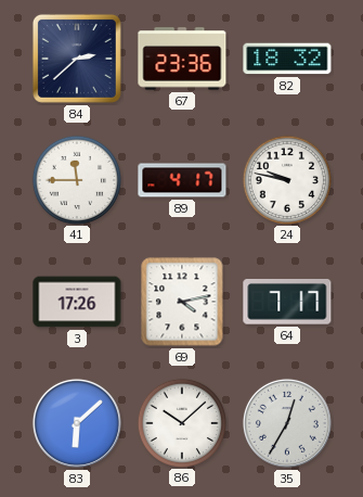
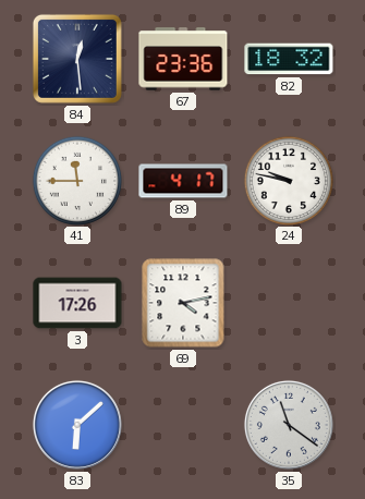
84: 2:38 -> 12:29
64: 7:17 -> none
86: 10:08 -> none
35: 12:35 -> 11:21
